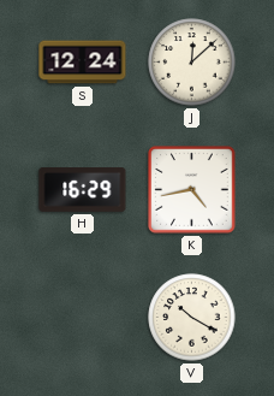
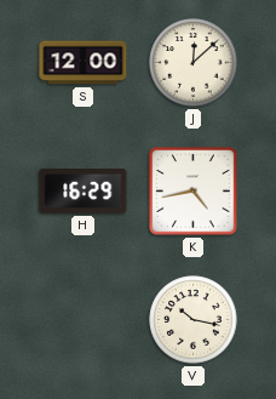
S: 12:24 -> 12:00
V: 10:20 -> 10:17
